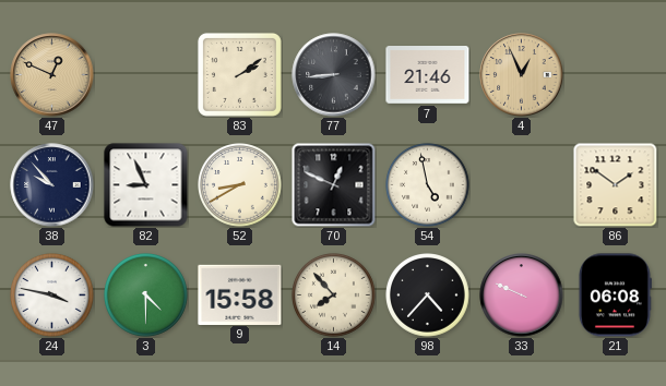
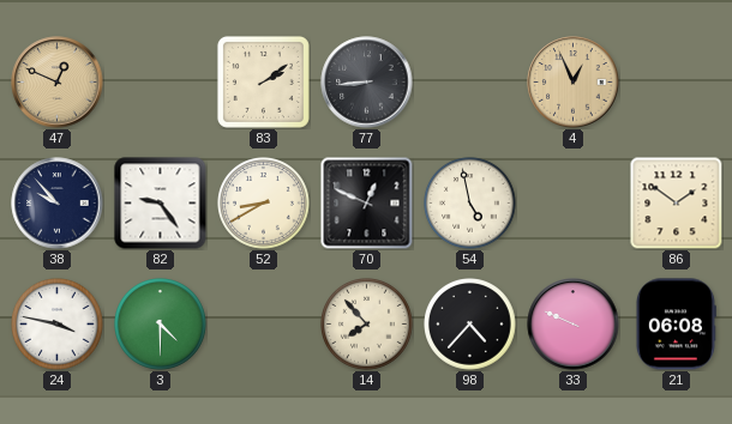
7: 21:46 -> none
82: 8:56 -> 9:24
9: 15:58 -> none
